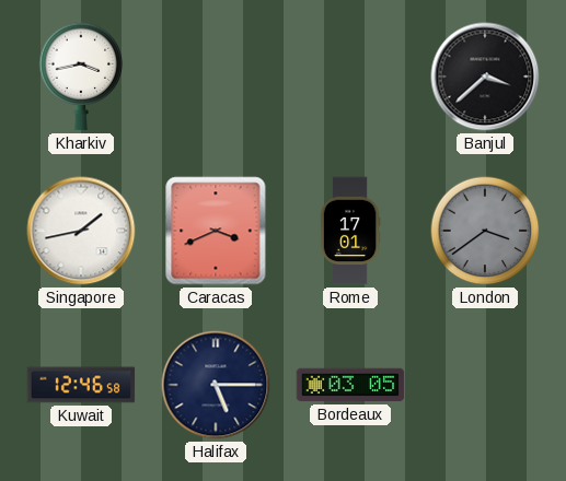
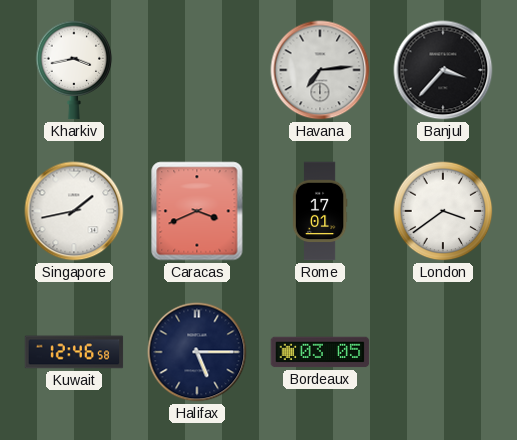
Havana: none -> 7:14
Banjul: 3:38 -> 3:37
London dial: grey -> white
